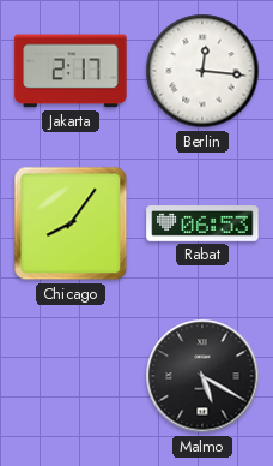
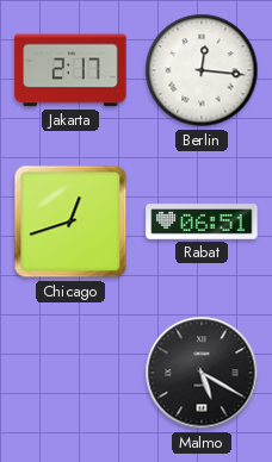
Chicago: 8:06 -> 12:42
Rabat: 06:53 -> 06:51
